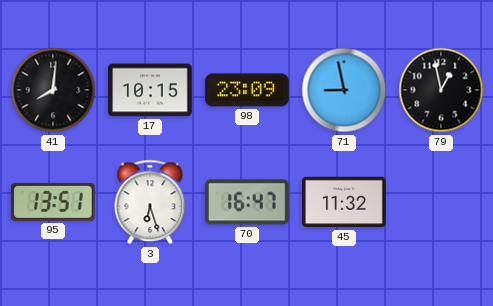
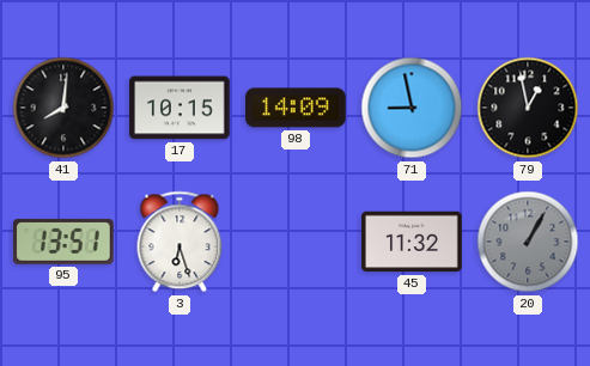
98: 23:09 -> 14:09
70: 16:47 -> none
20: none -> 1:05
